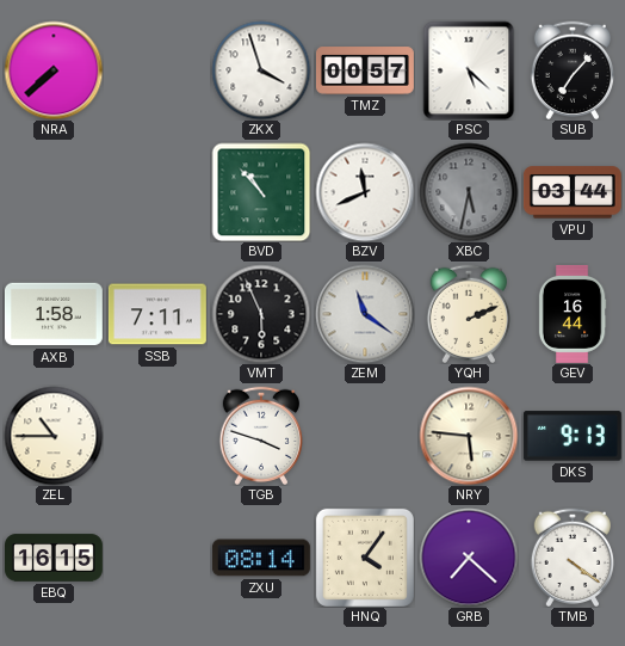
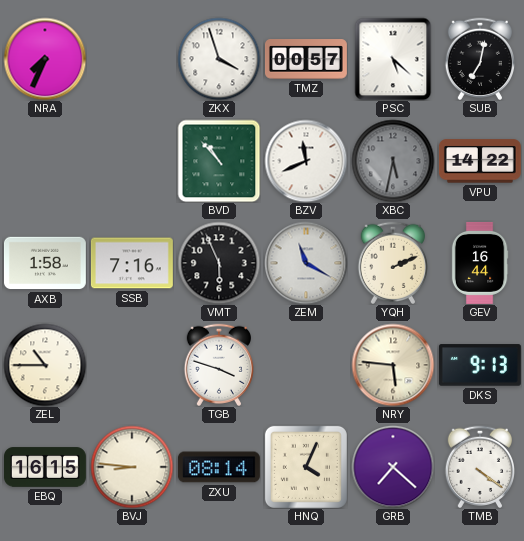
NRA: 7:38 -> 7:34
SUB: 7:07 -> 7:02
VPU: 03:44 -> 14:22
SSB: 7:11 -> 7:16
ZEM: 11:21 -> 11:20
BVJ: none -> 8:46
HNQ: 4:06 -> 4:04
